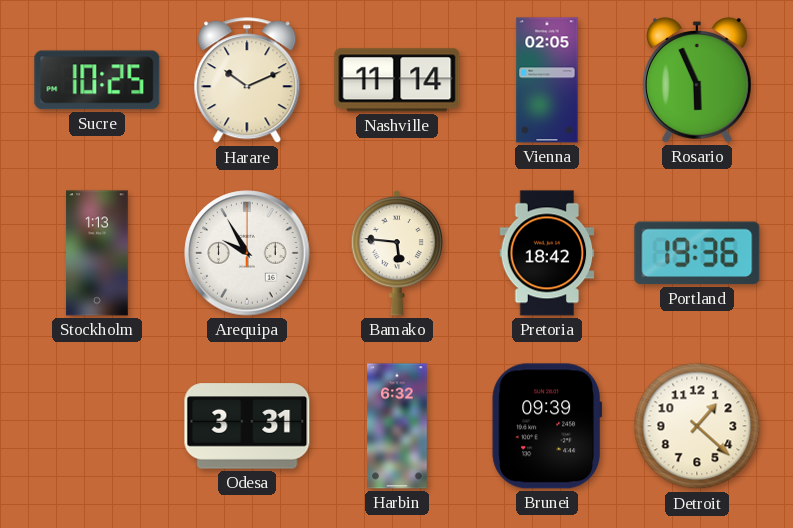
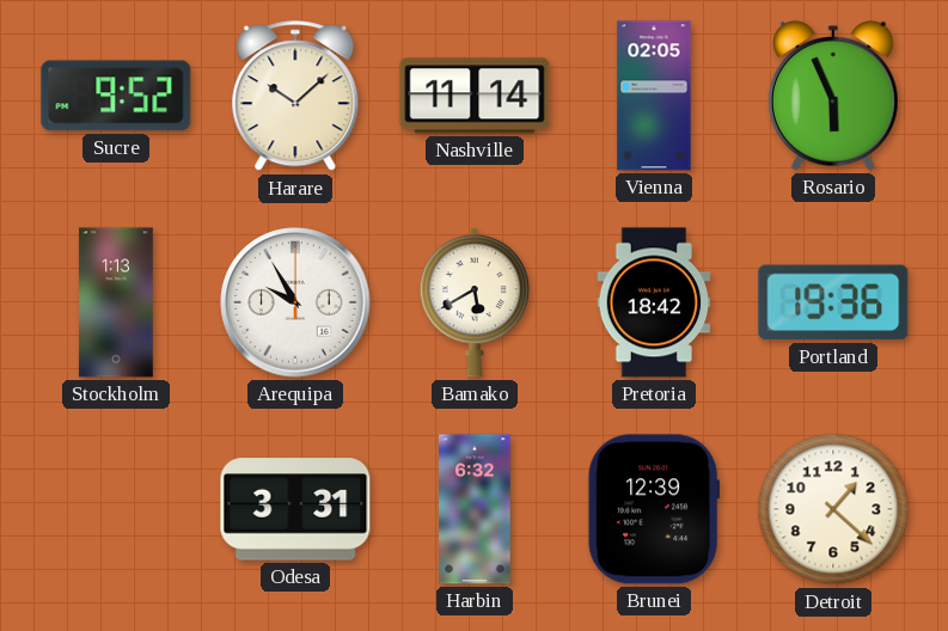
Sucre: 10:25 -> 9:52
Harare: 10:11 -> 10:08
Bamako: 5:46 -> 5:40
Brunei: 09:39 -> 12:39
